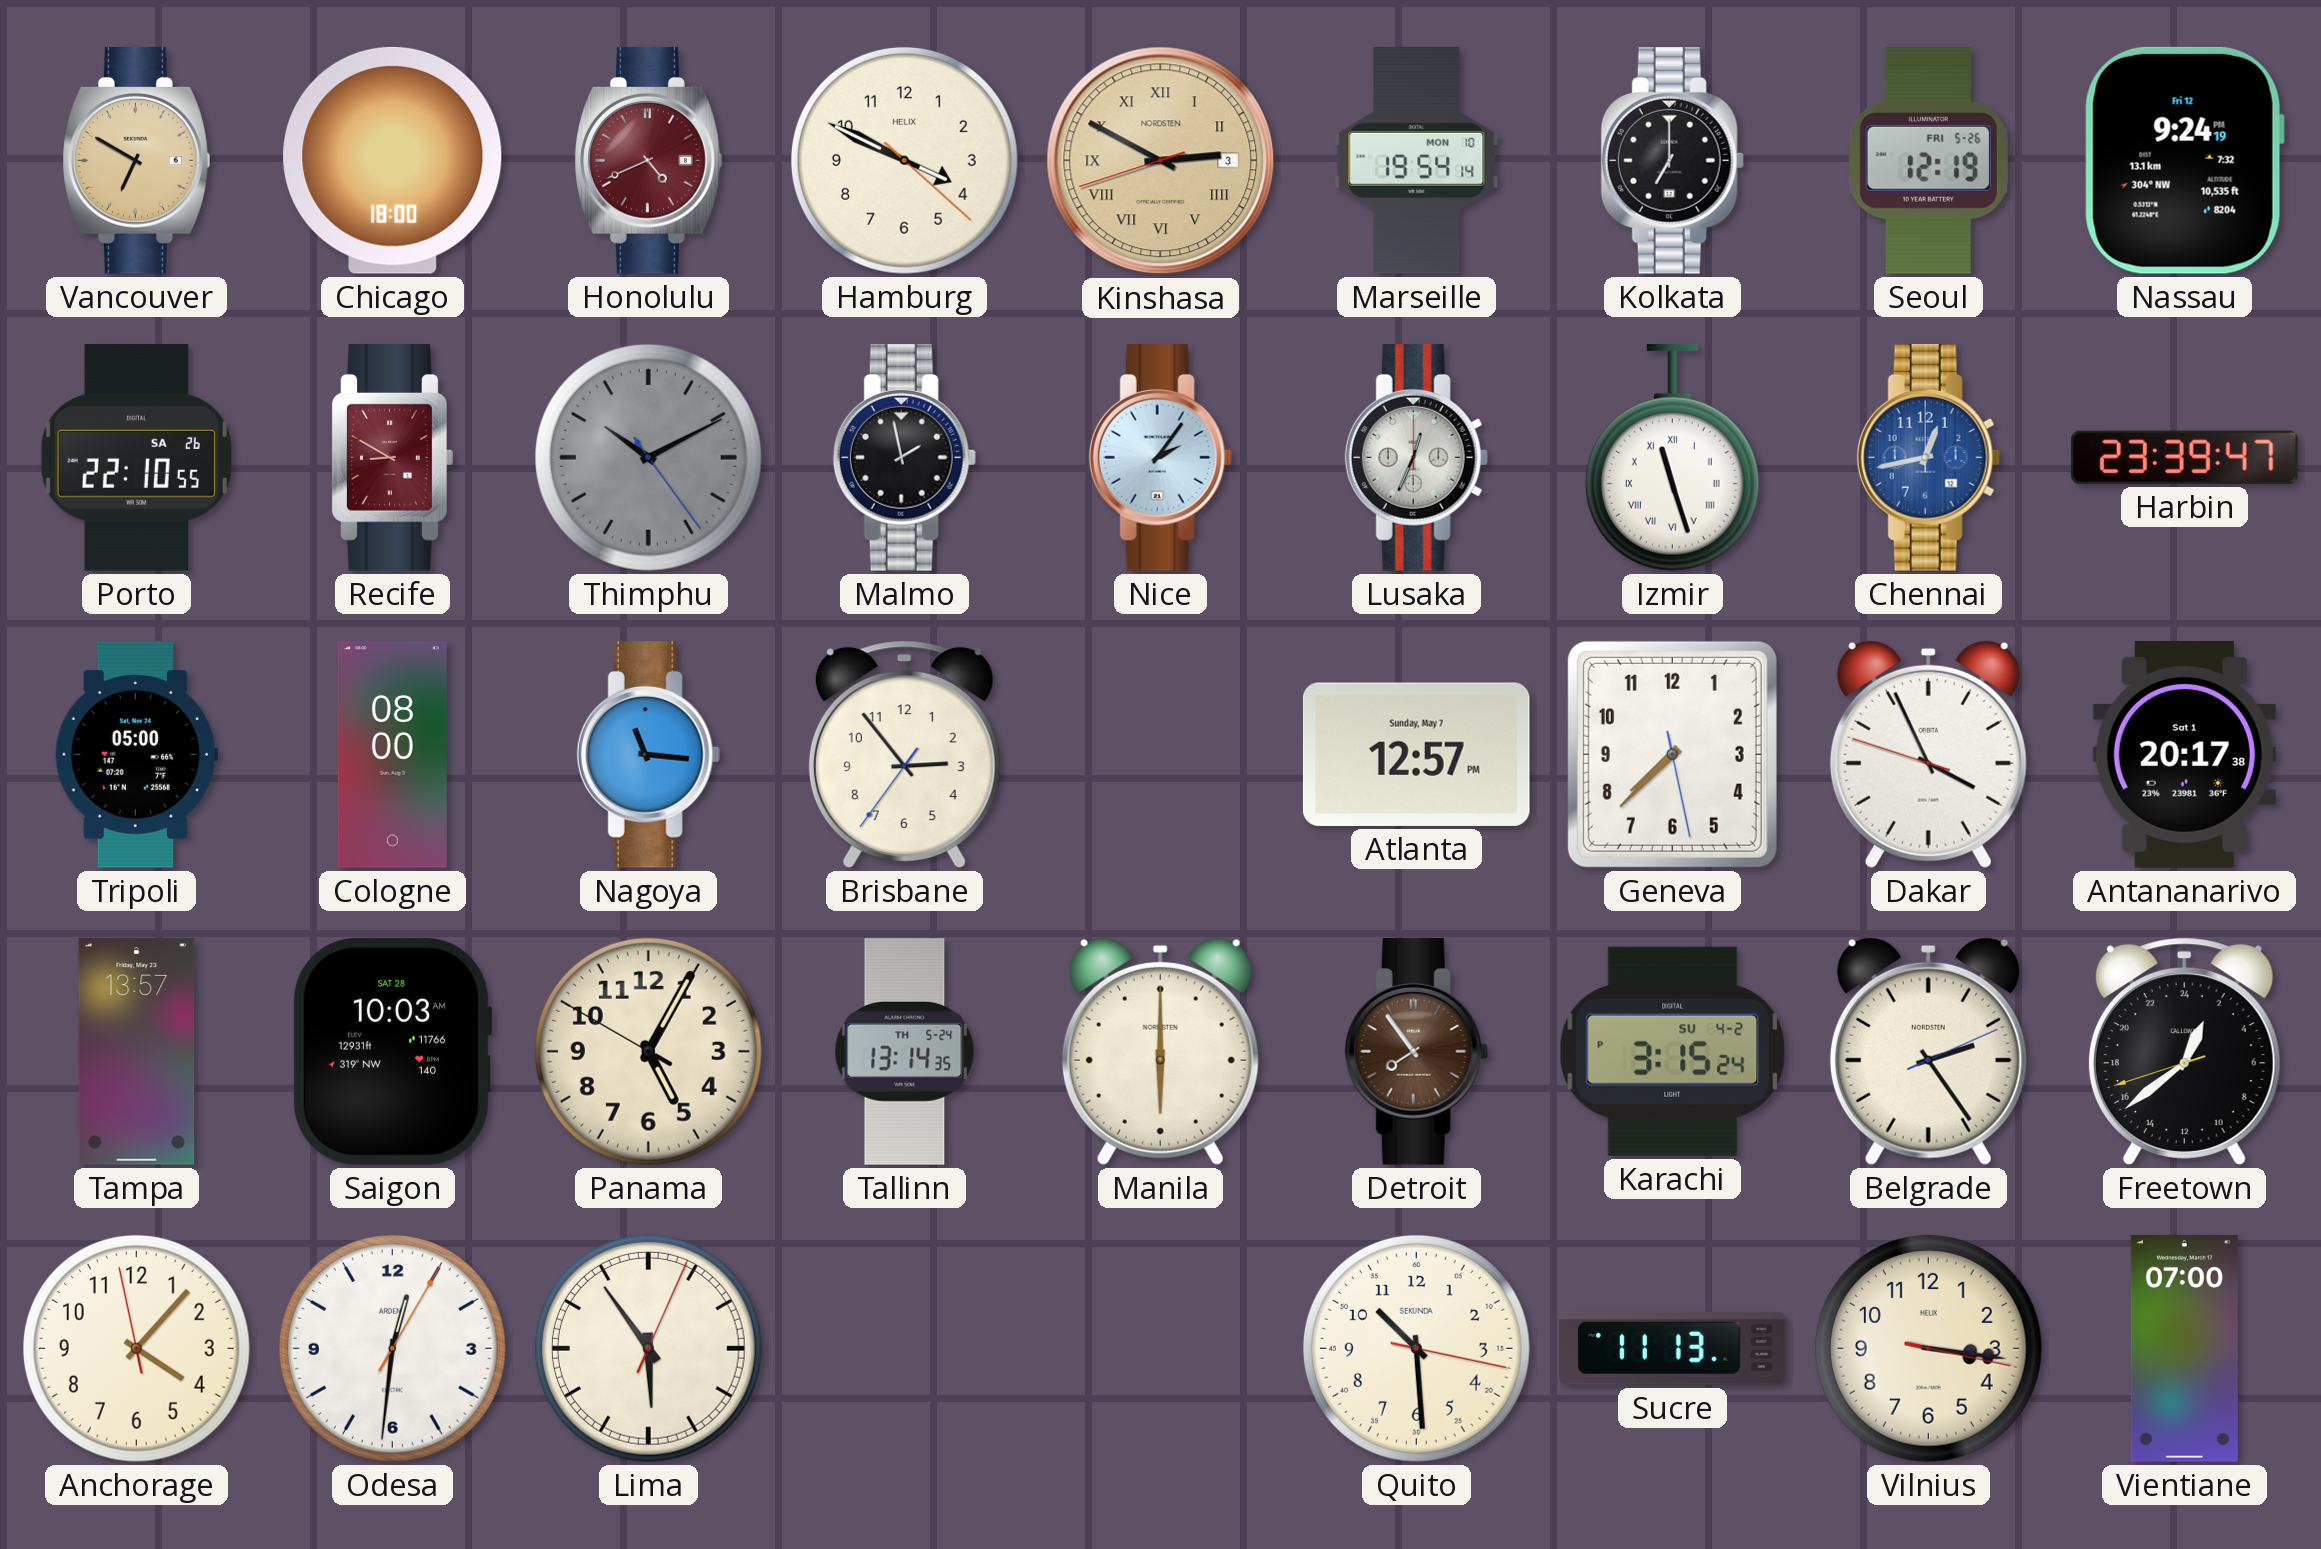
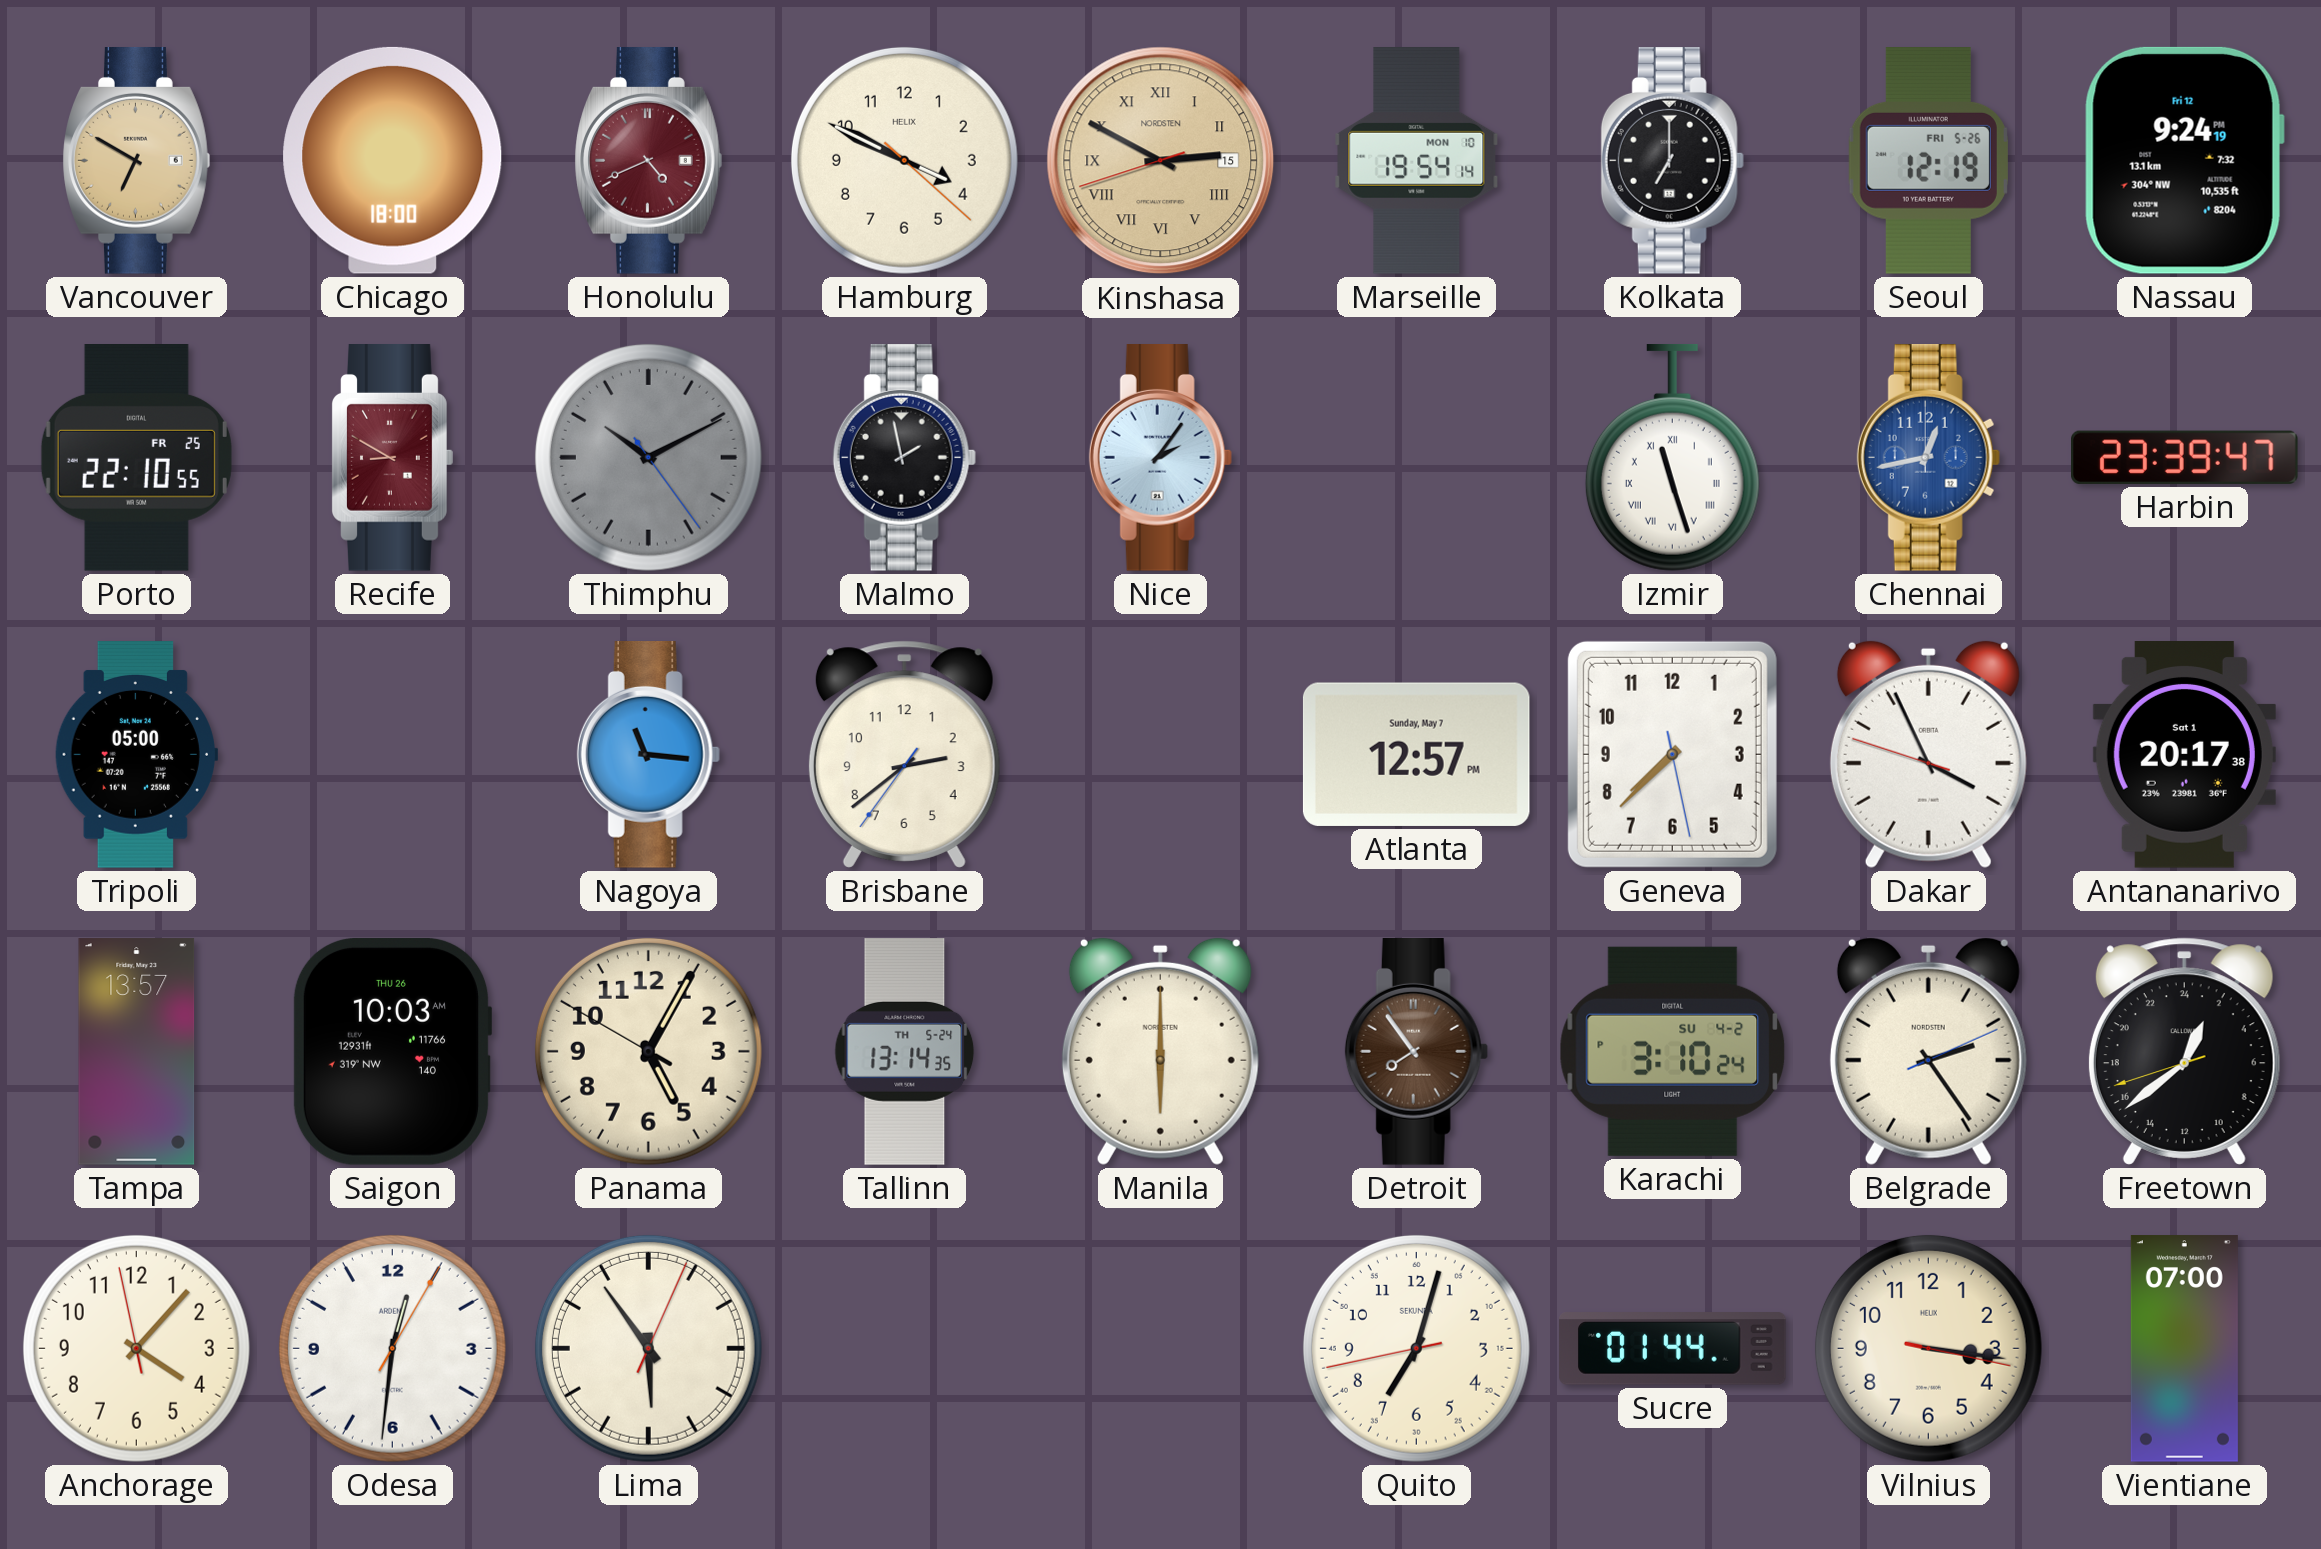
Kinshasa date: 3 -> 15
Porto date: SA 26 -> FR 25
Lusaka: 12:34 -> none
Cologne: 08:00 -> none
Brisbane: 2:53 -> 2:38
Saigon date: SAT 28 -> THU 26
Karachi: 3:15 -> 3:10
Quito: 10:29 -> 7:02
Sucre: 11:13 -> 01:44
